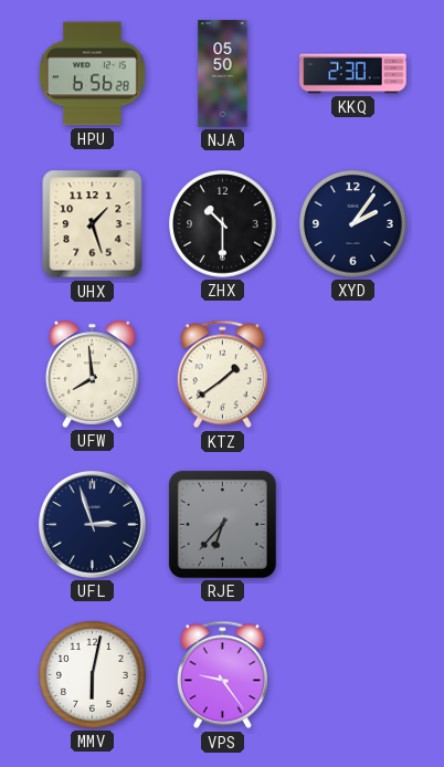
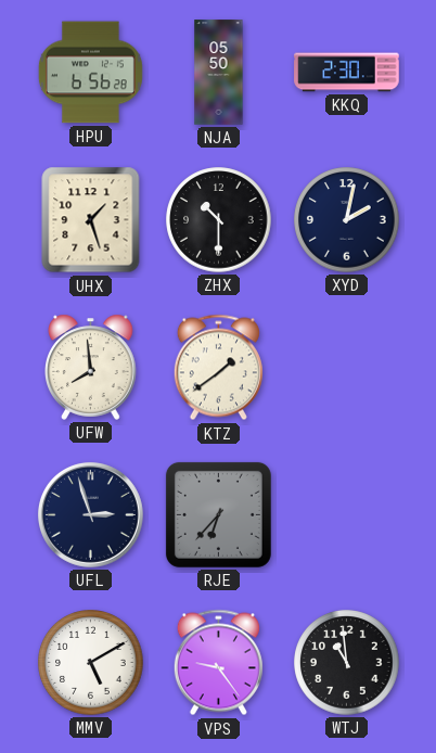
XYD: 2:06 -> 2:02
MMV: 6:02 -> 5:10
WTJ: none -> 10:59
